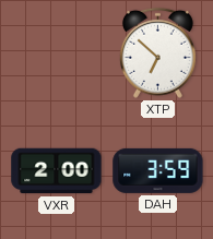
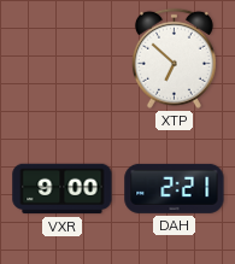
VXR: 2:00 -> 9:00
DAH: 3:59 -> 2:21
